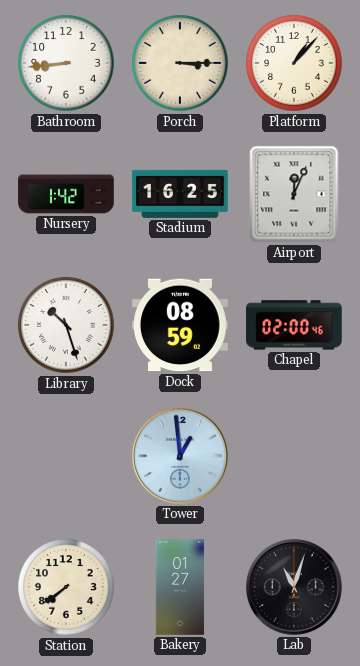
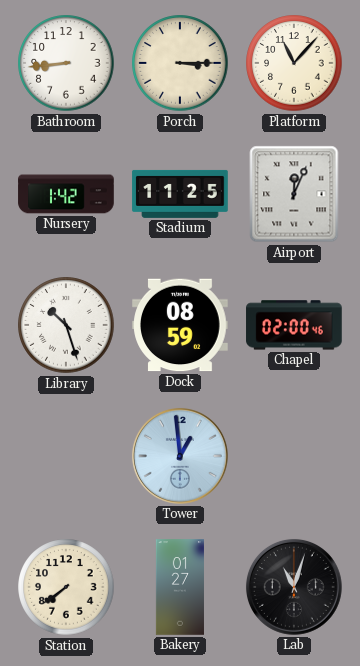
Platform: 1:07 -> 11:07
Stadium: 16:25 -> 11:25
